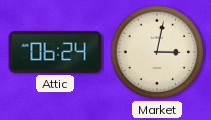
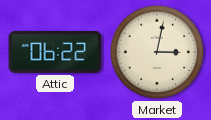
Attic: 06:24 -> 06:22
